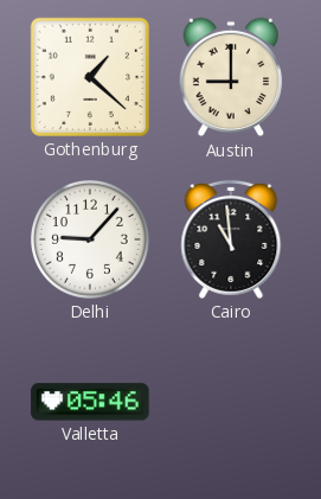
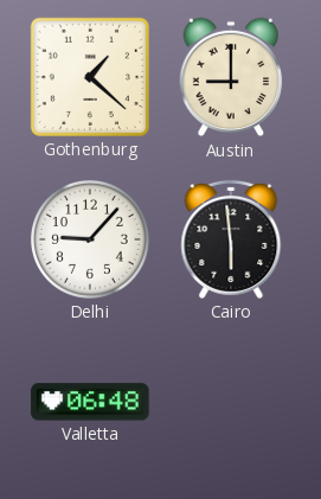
Cairo: 10:59 -> 5:59
Valletta: 05:46 -> 06:48
